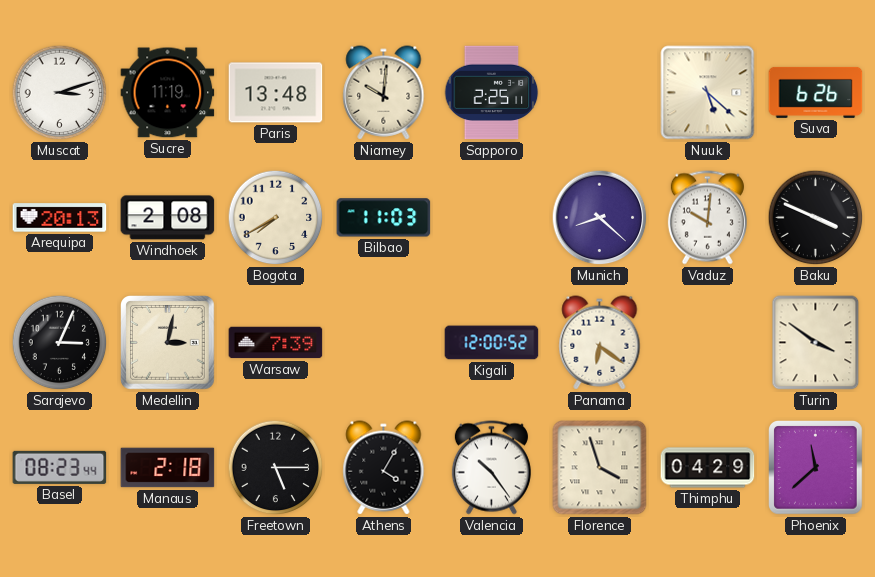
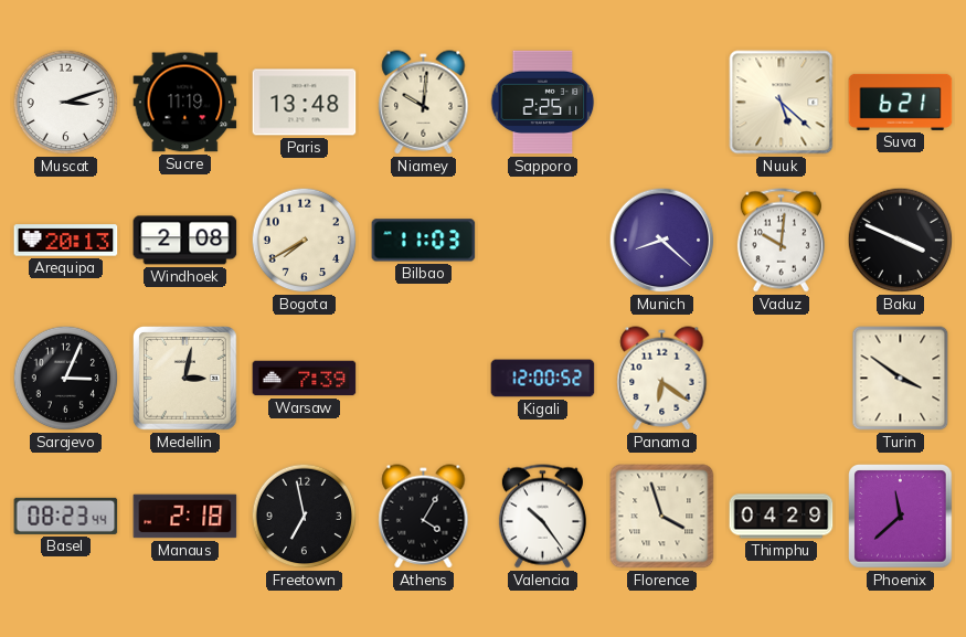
Suva: 6:26 -> 6:21
Freetown: 5:15 -> 6:58
